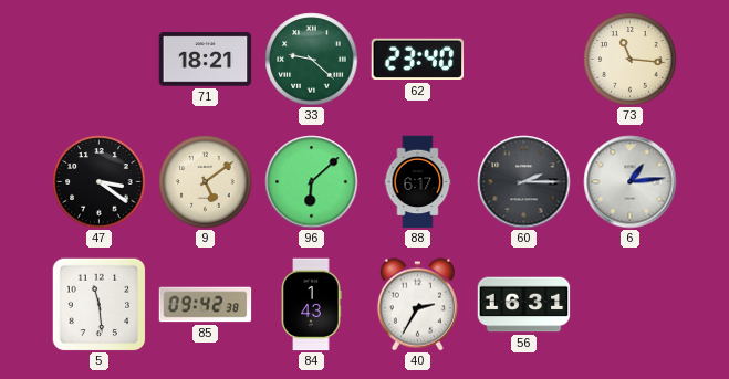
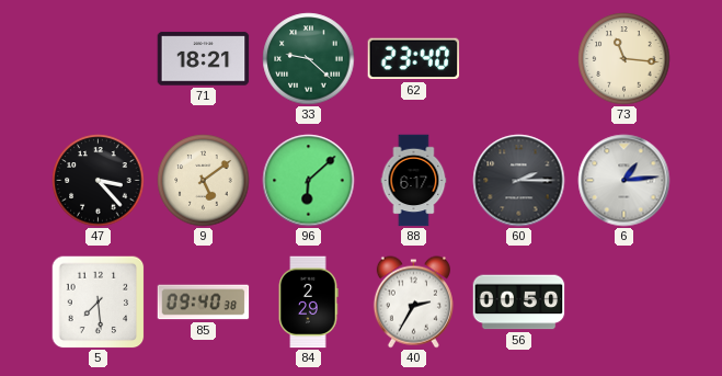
47: 3:21 -> 3:23
5: 11:29 -> 7:29
85: 09:42 -> 09:40
84: 1:43 -> 2:29
56: 16:31 -> 00:50
